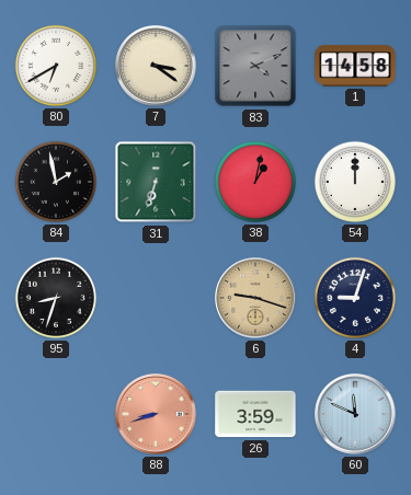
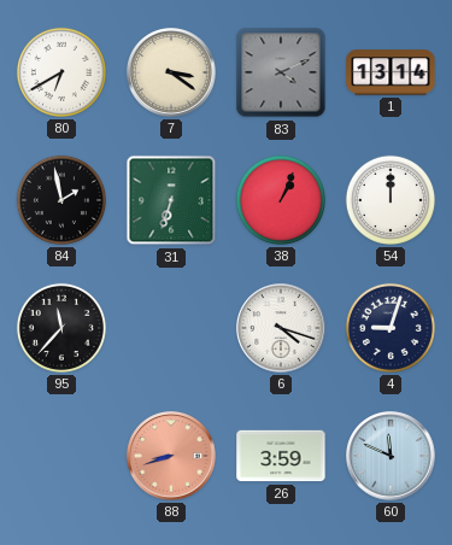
1: 14:58 -> 13:14
38: 1:02 -> 1:04
95: 8:33 -> 11:37
6: 9:18 -> 4:18
6 dial: champagne -> white
